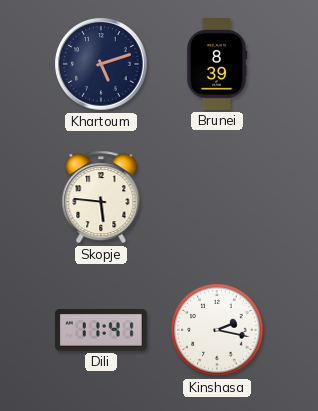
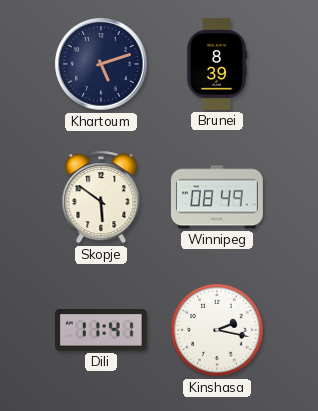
Skopje: 5:46 -> 5:51
Winnipeg: none -> 08:49
